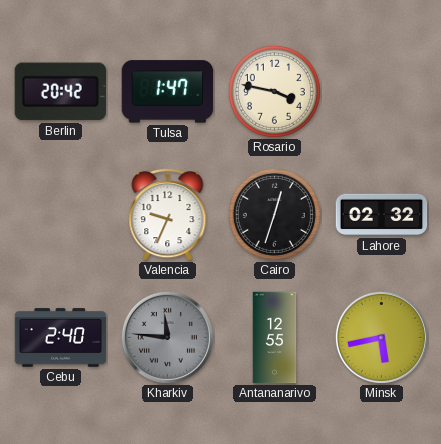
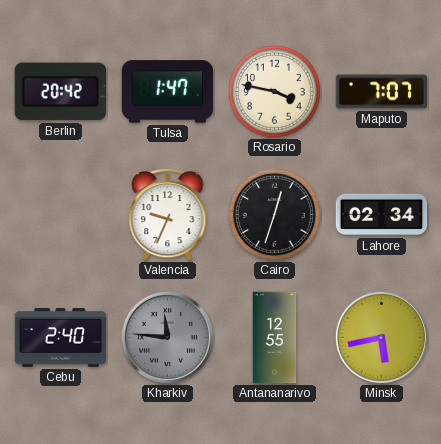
Maputo: none -> 7:07
Lahore: 02:32 -> 02:34
